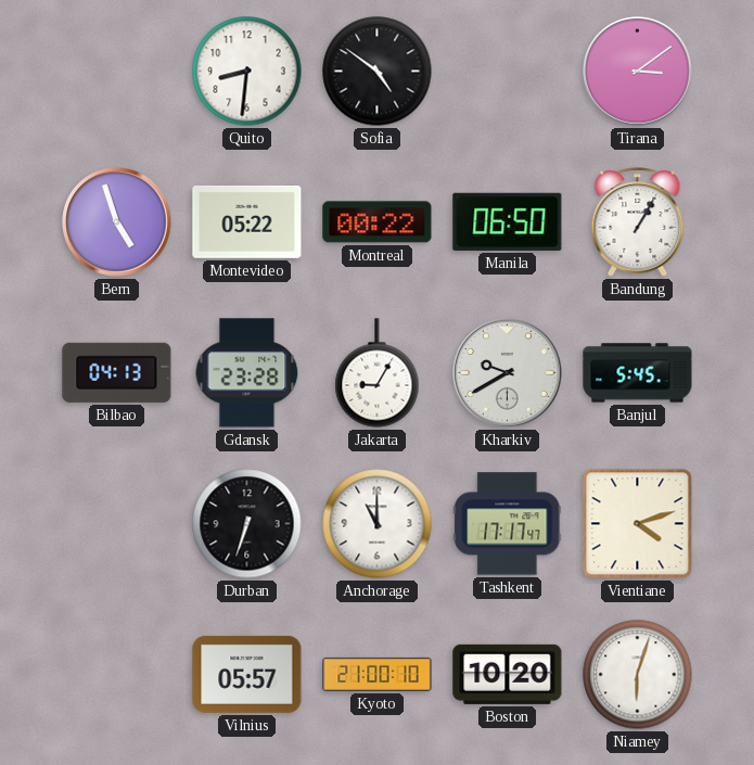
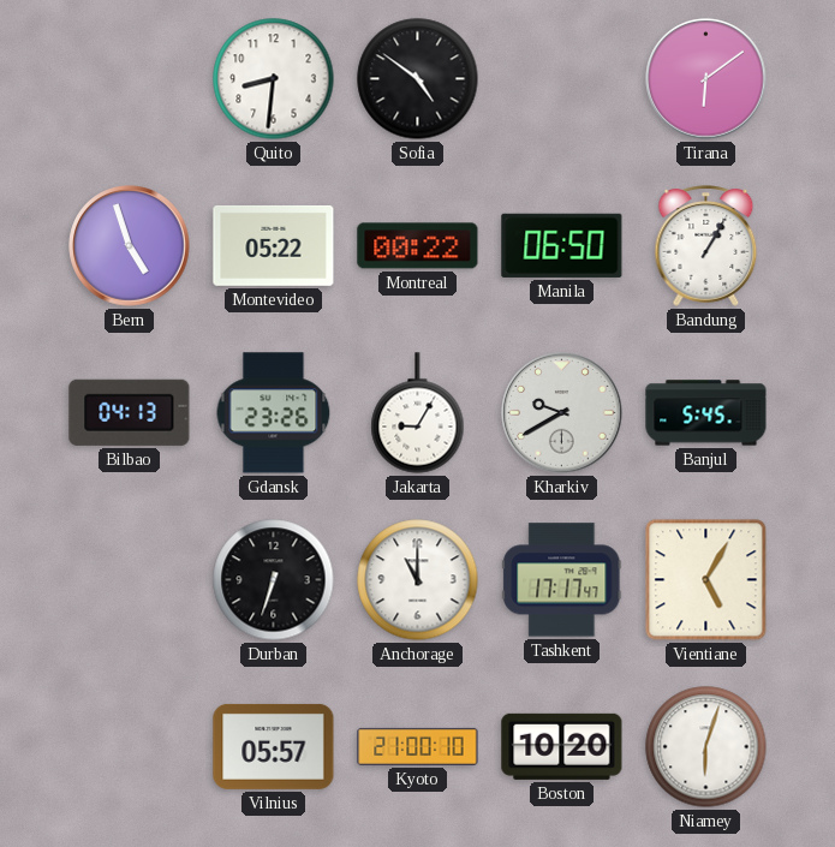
Tirana: 3:09 -> 6:09
Gdansk: 23:28 -> 23:26
Vientiane: 4:12 -> 5:05
